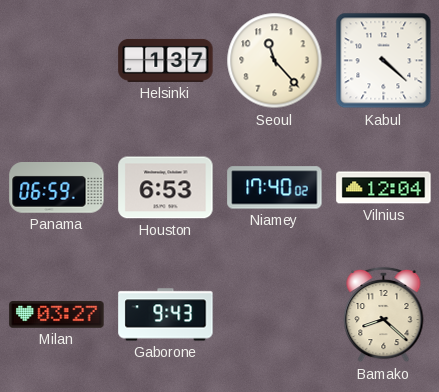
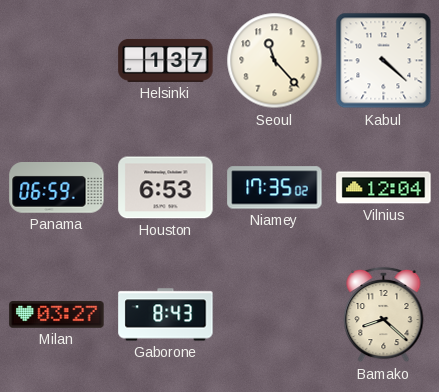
Niamey: 17:40 -> 17:35
Gaborone: 9:43 -> 8:43
